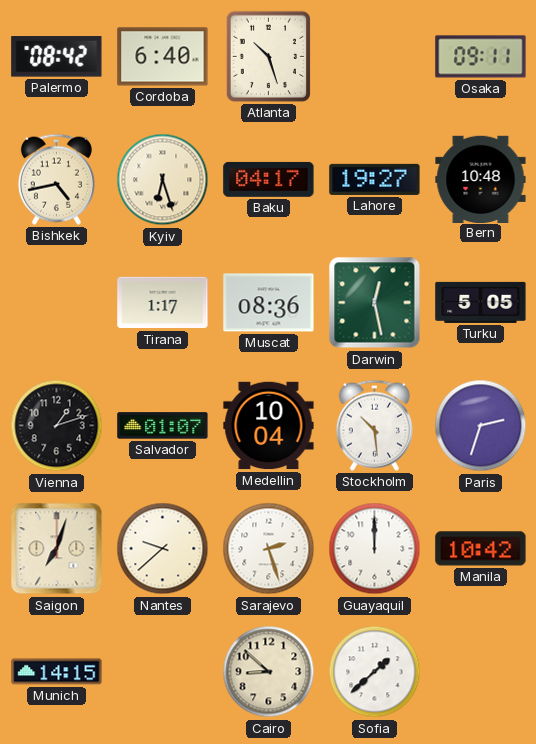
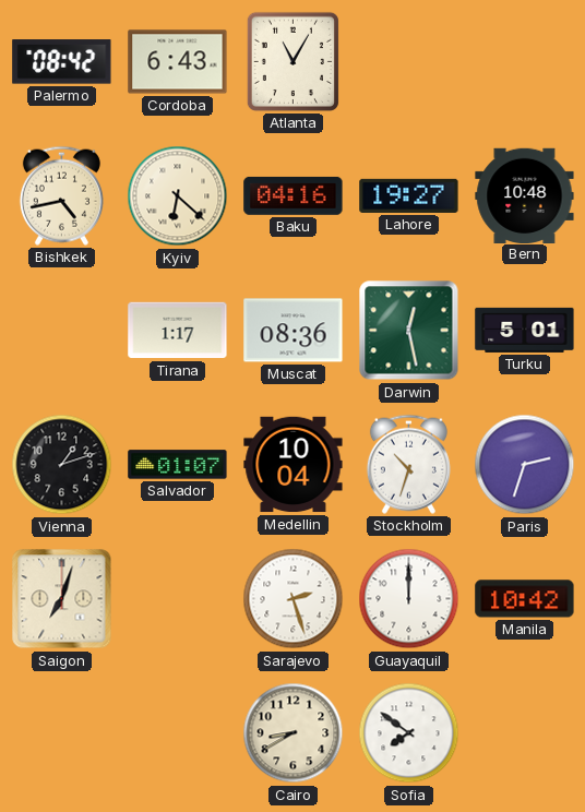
Cordoba: 6:40 -> 6:43
Atlanta: 10:27 -> 11:05
Osaka: 09:11 -> none
Kyiv: 6:27 -> 6:22
Baku: 04:17 -> 04:16
Turku: 5:05 -> 5:01
Stockholm: 10:29 -> 10:33
Nantes: 9:38 -> none
Munich: 14:15 -> none
Cairo: 8:52 -> 8:40
Sofia: 1:38 -> 7:51
